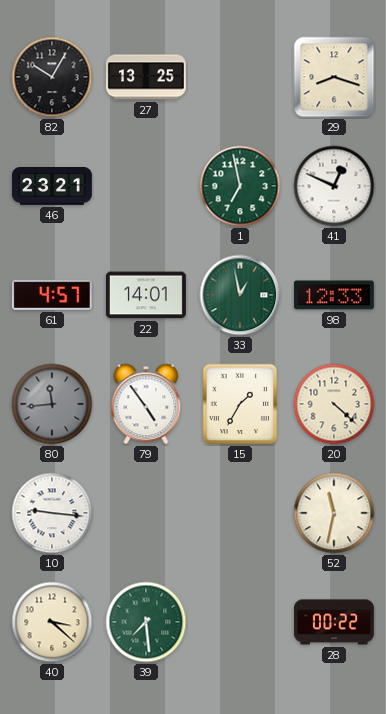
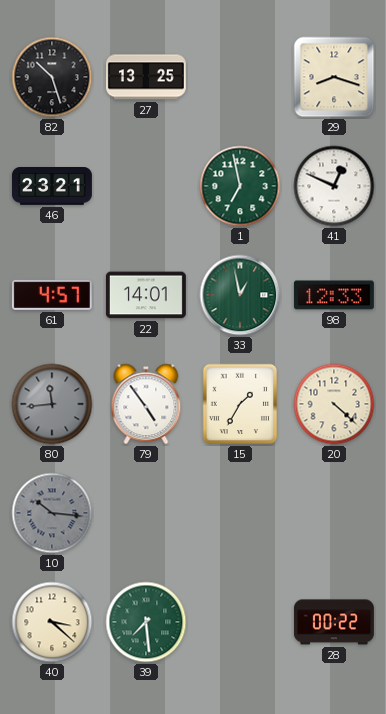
82: 10:05 -> 10:27
10: 9:16 -> 10:16
10 dial: white -> grey
52: 11:32 -> none
